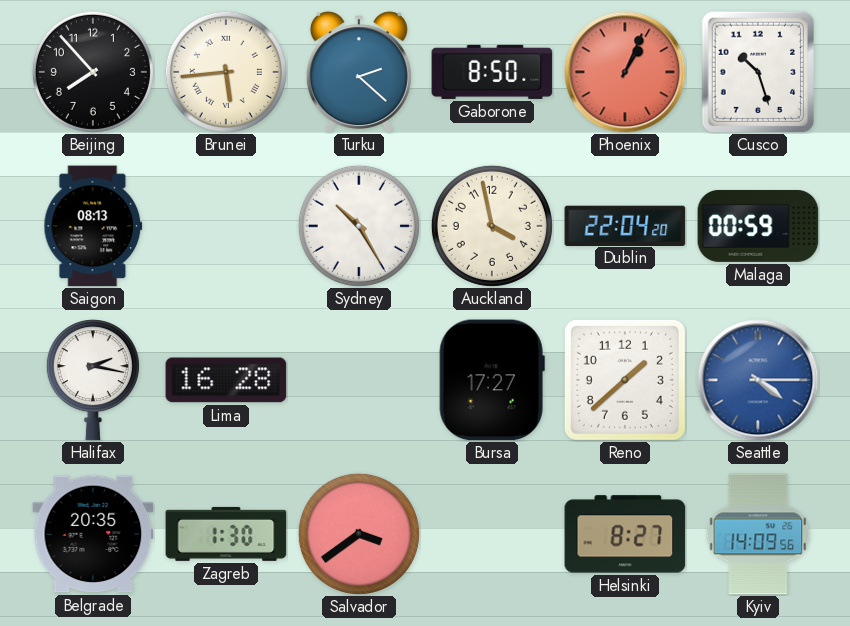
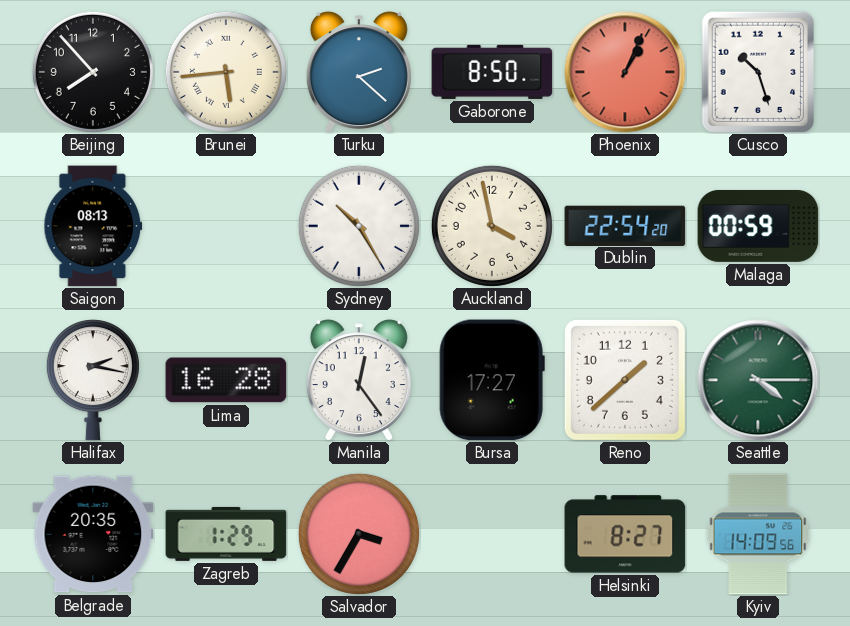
Dublin: 22:04 -> 22:54
Manila: none -> 12:24
Seattle dial: blue -> green
Zagreb: 1:30 -> 1:29
Salvador: 3:39 -> 3:35
